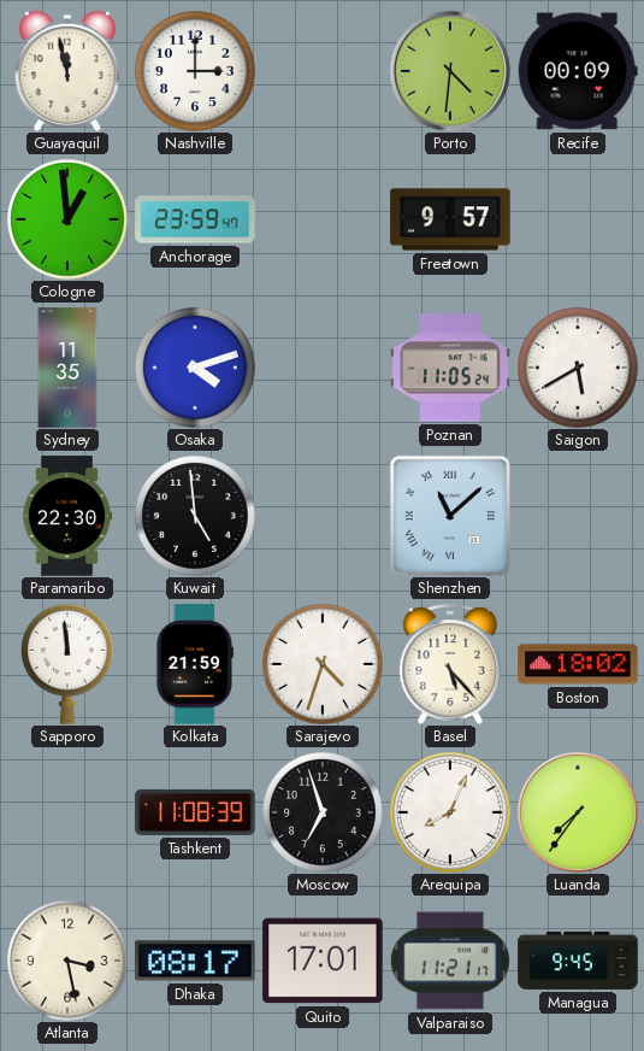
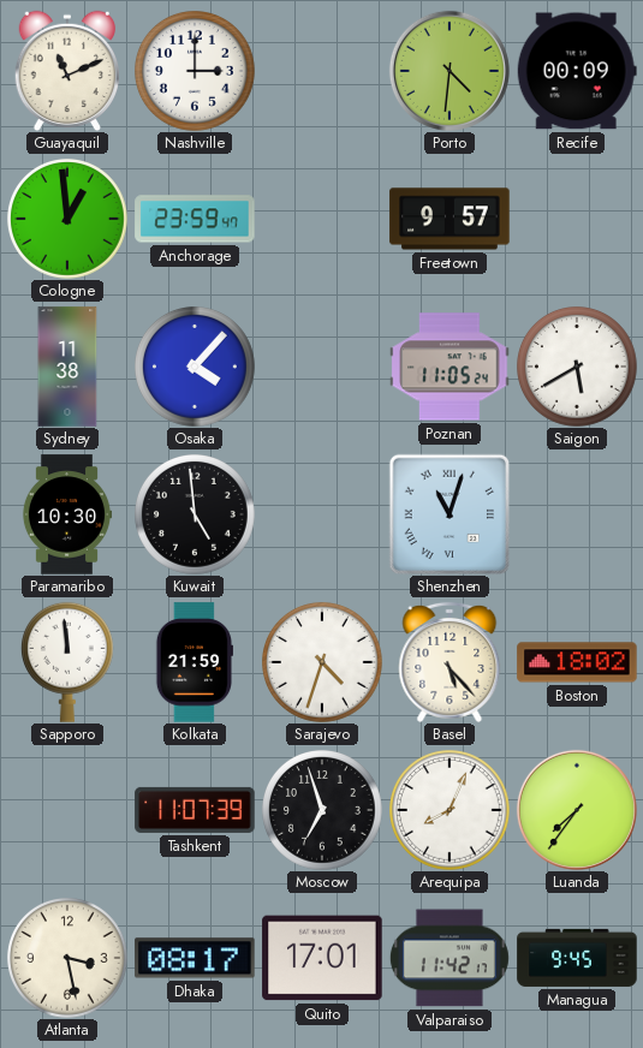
Guayaquil: 11:58 -> 11:11
Sydney: 11:35 -> 11:38
Osaka: 4:12 -> 4:07
Paramaribo: 22:30 -> 10:30
Shenzhen: 11:08 -> 11:03
Tashkent: 11:08 -> 11:07
Valparaiso: 11:21 -> 11:42
